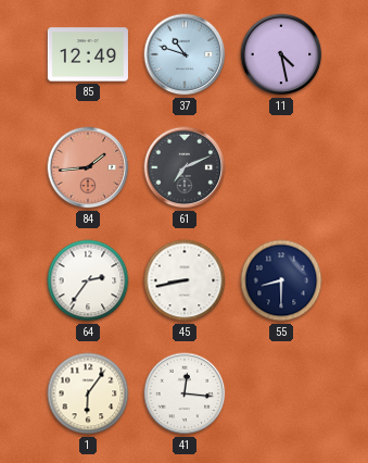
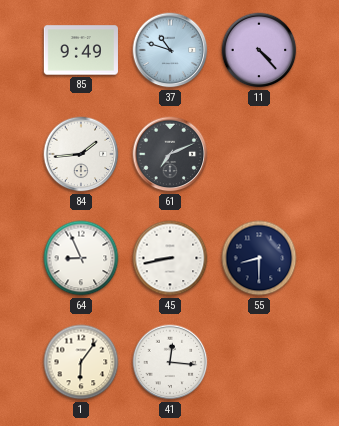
85: 12:49 -> 9:49
11: 4:28 -> 4:23
84 dial: salmon -> white
64: 2:36 -> 8:56
